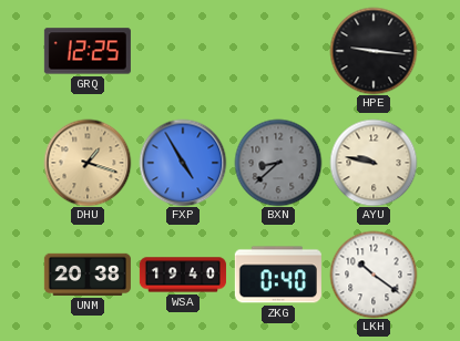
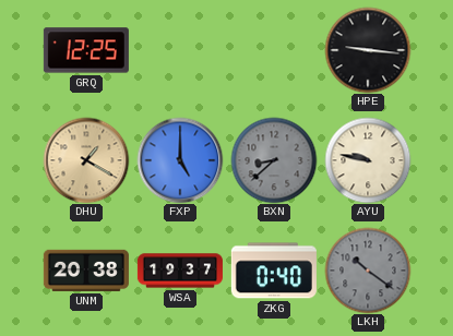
DHU: 1:18 -> 1:20
FXP: 4:55 -> 5:00
WSA: 19:40 -> 19:37
LKH dial: white -> grey
